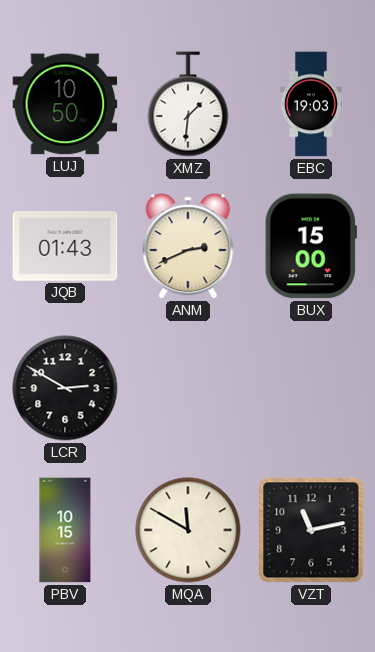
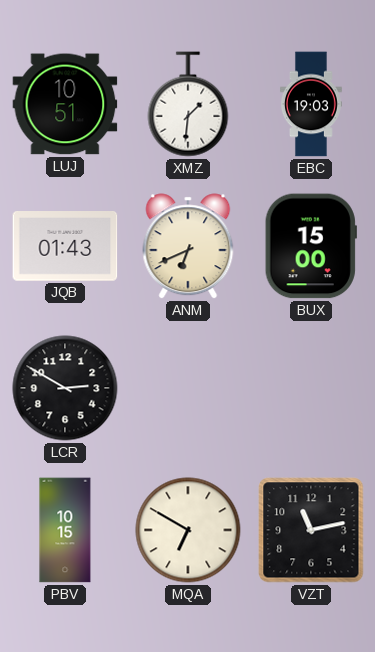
LUJ: 10:50 -> 10:51
ANM: 2:41 -> 6:41
MQA: 11:50 -> 6:50
